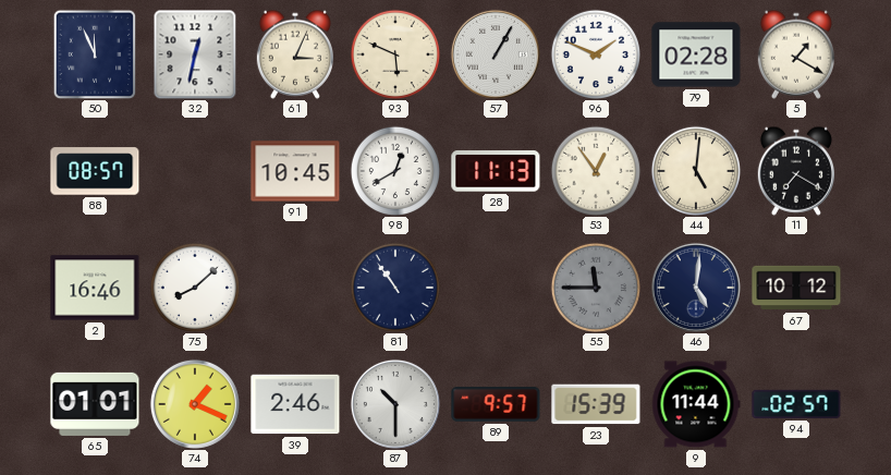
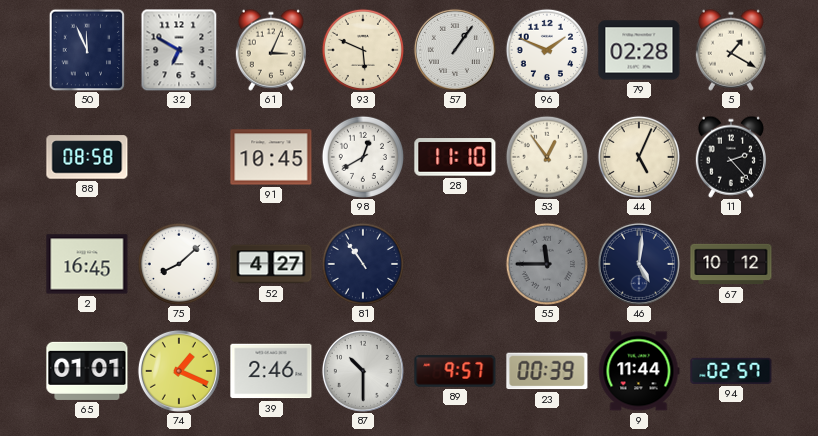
32: 12:32 -> 6:50
57: 1:05 -> 1:06
88: 08:57 -> 08:58
28: 11:13 -> 11:10
44: 5:01 -> 5:04
11: 7:20 -> 2:23
2: 16:46 -> 16:45
52: none -> 4:27
23: 15:39 -> 00:39
